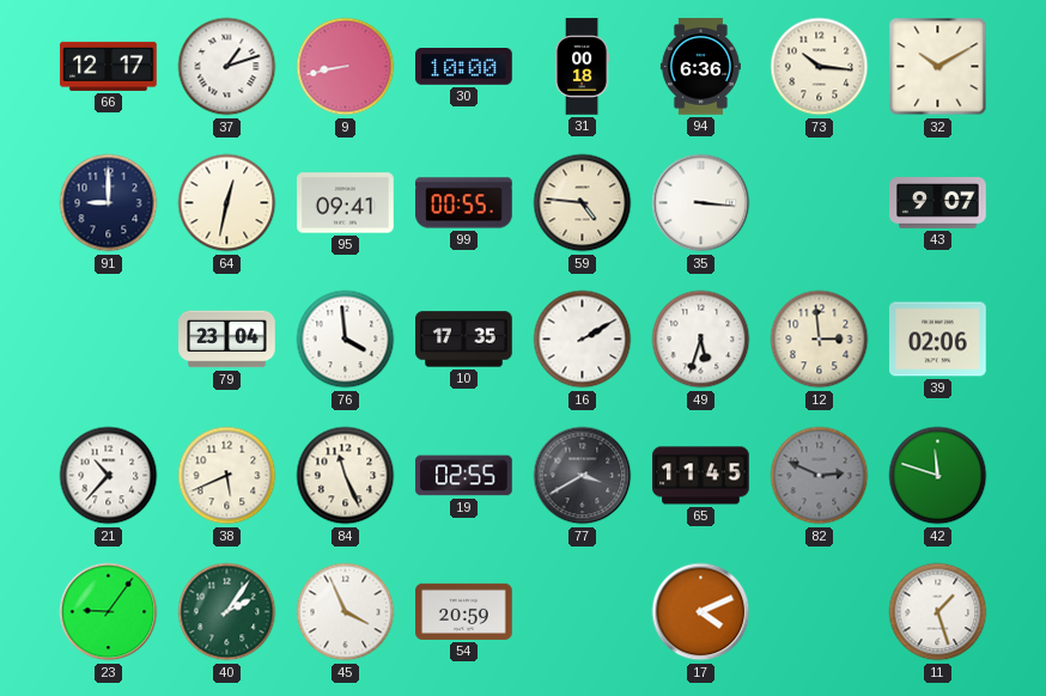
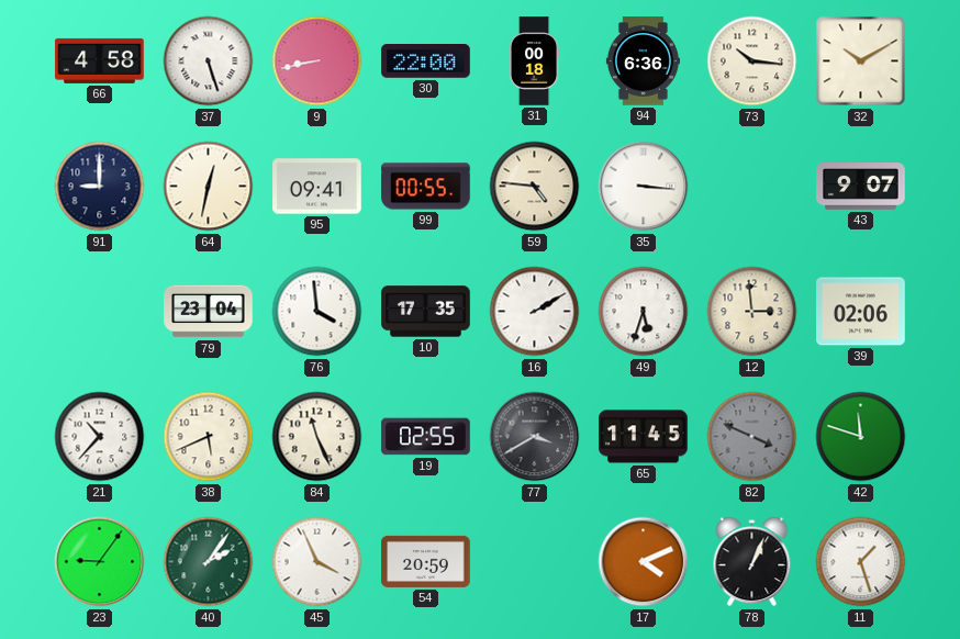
66: 12:17 -> 4:58
37: 1:12 -> 5:27
30: 10:00 -> 22:00
82: 2:49 -> 3:49
78: none -> 1:04
